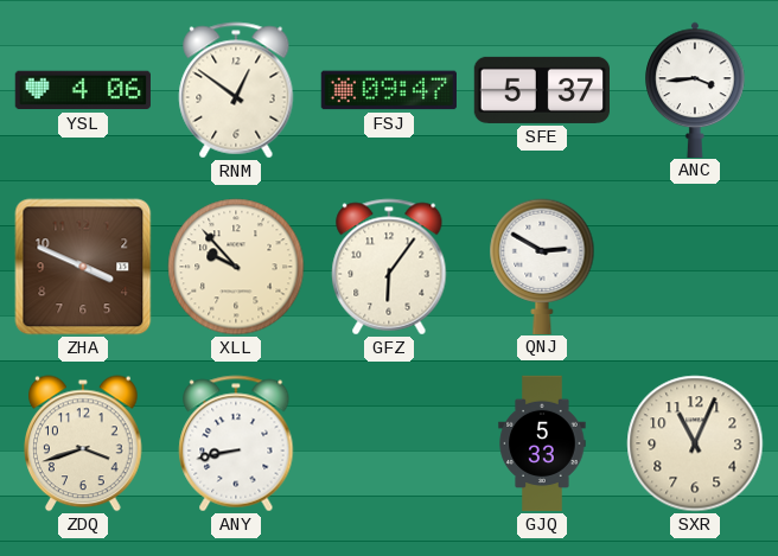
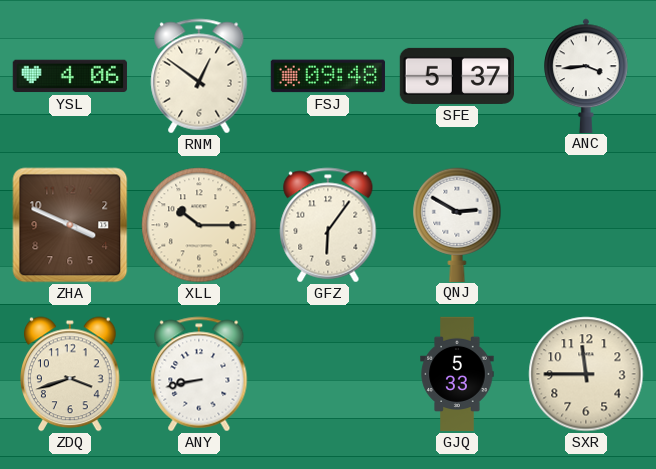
FSJ: 09:47 -> 09:48
XLL: 9:53 -> 10:15
SXR: 11:04 -> 11:45
